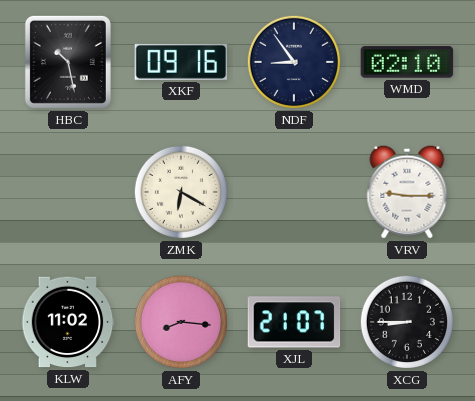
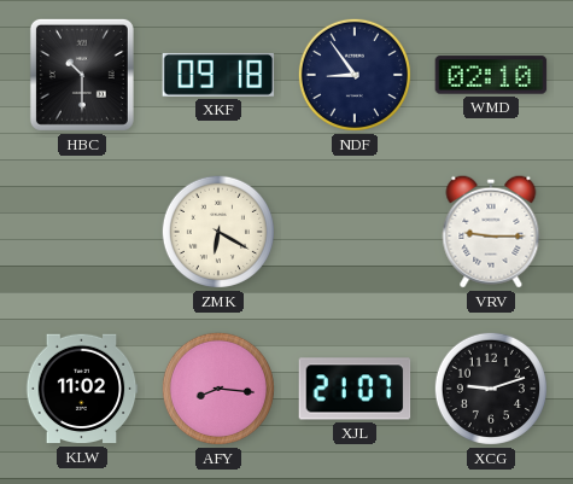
HBC: 10:28 -> 10:30
XKF: 09:16 -> 09:18
XCG: 8:45 -> 9:12
